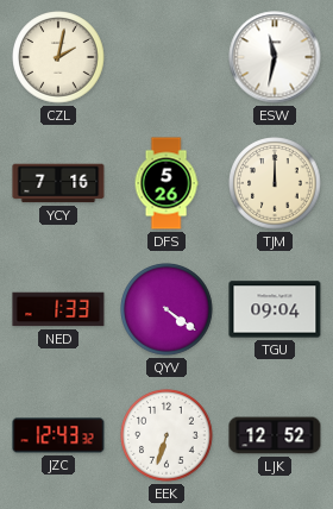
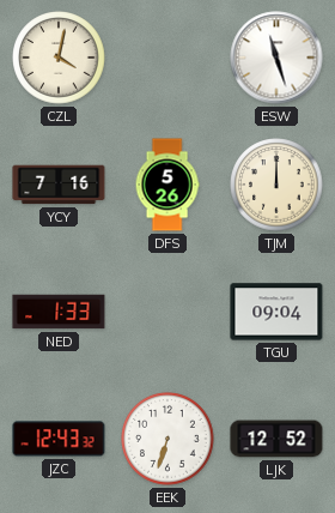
CZL: 2:02 -> 4:02
ESW: 11:32 -> 11:27
QYV: 4:21 -> none
